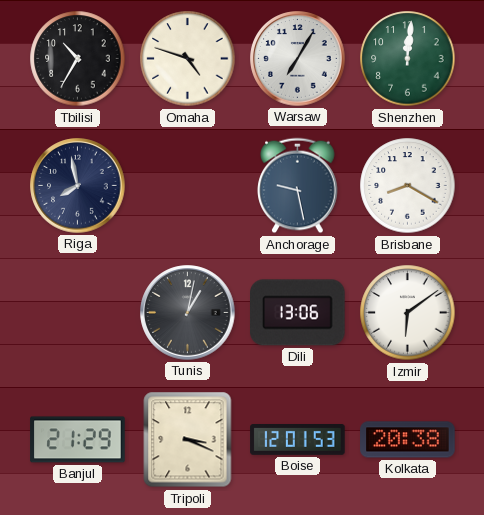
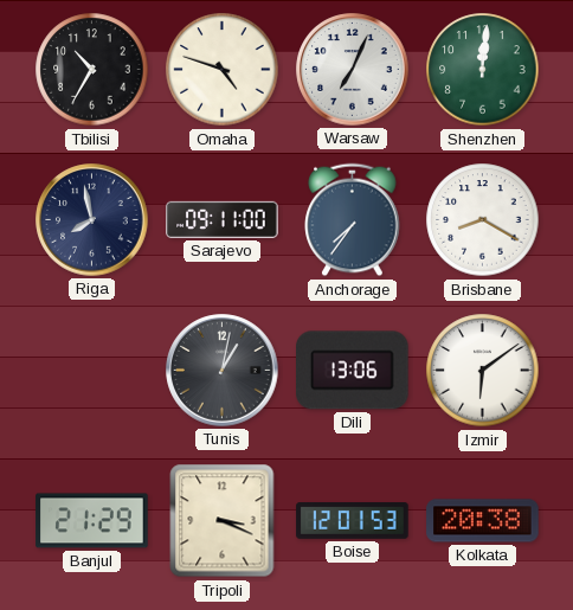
Warsaw: 7:05 -> 7:04
Sarajevo: none -> 09:11
Anchorage: 9:28 -> 7:36
